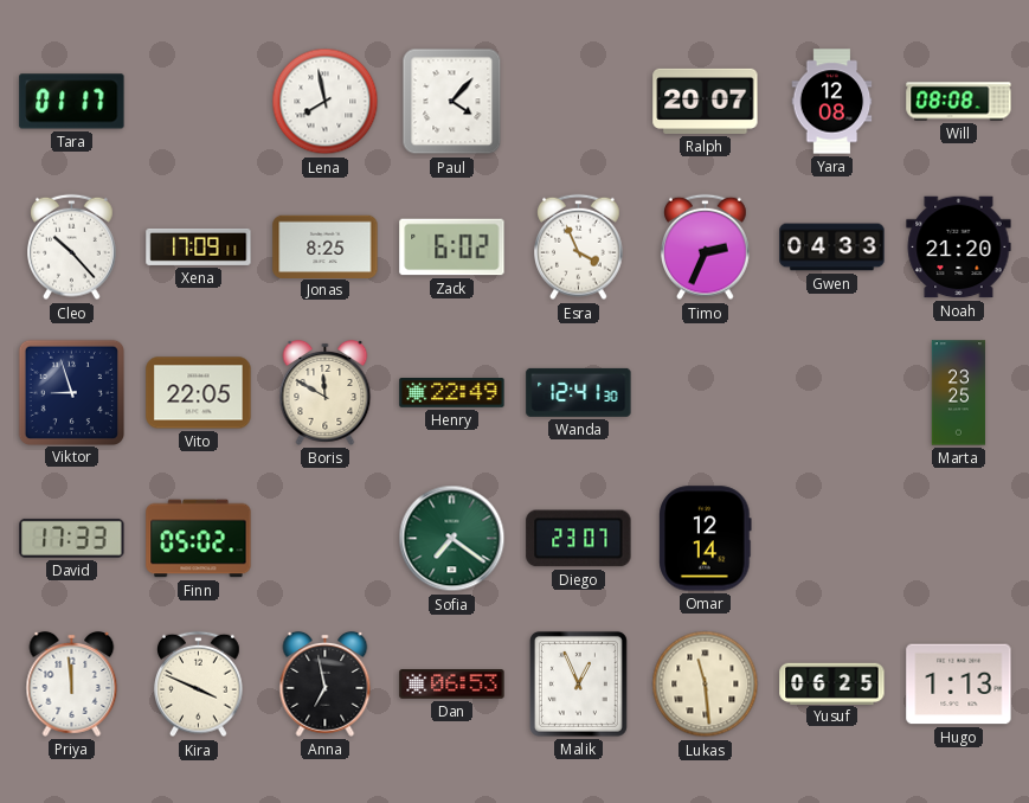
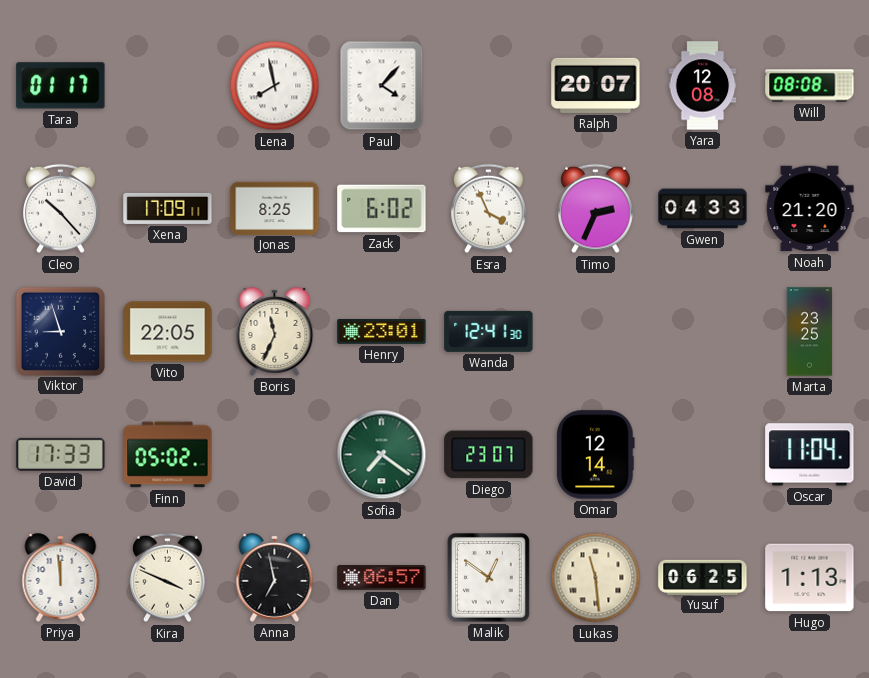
Boris: 11:50 -> 11:34
Henry: 22:49 -> 23:01
Oscar: none -> 11:04
Dan: 06:53 -> 06:57
Malik: 12:56 -> 12:51
